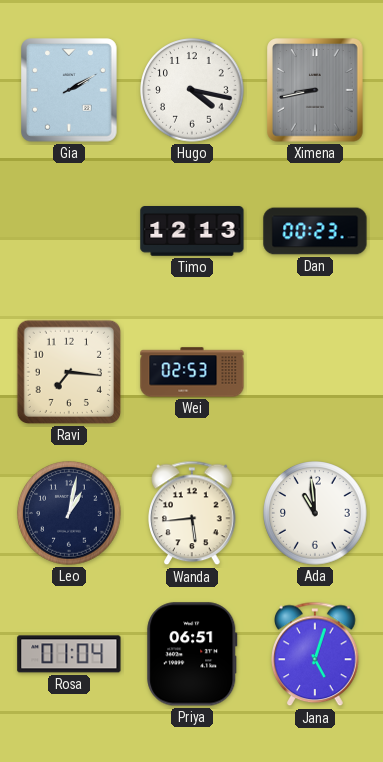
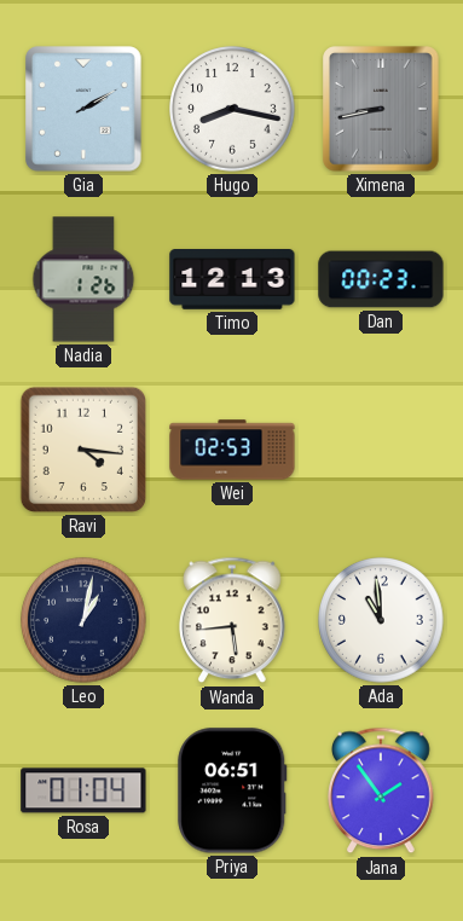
Hugo: 4:17 -> 8:17
Nadia: none -> 1:26
Ravi: 7:16 -> 4:16
Jana: 5:03 -> 1:54
